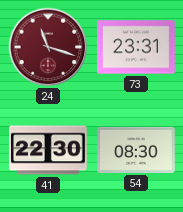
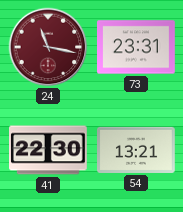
24: 11:18 -> 11:17
54: 08:30 -> 13:21
